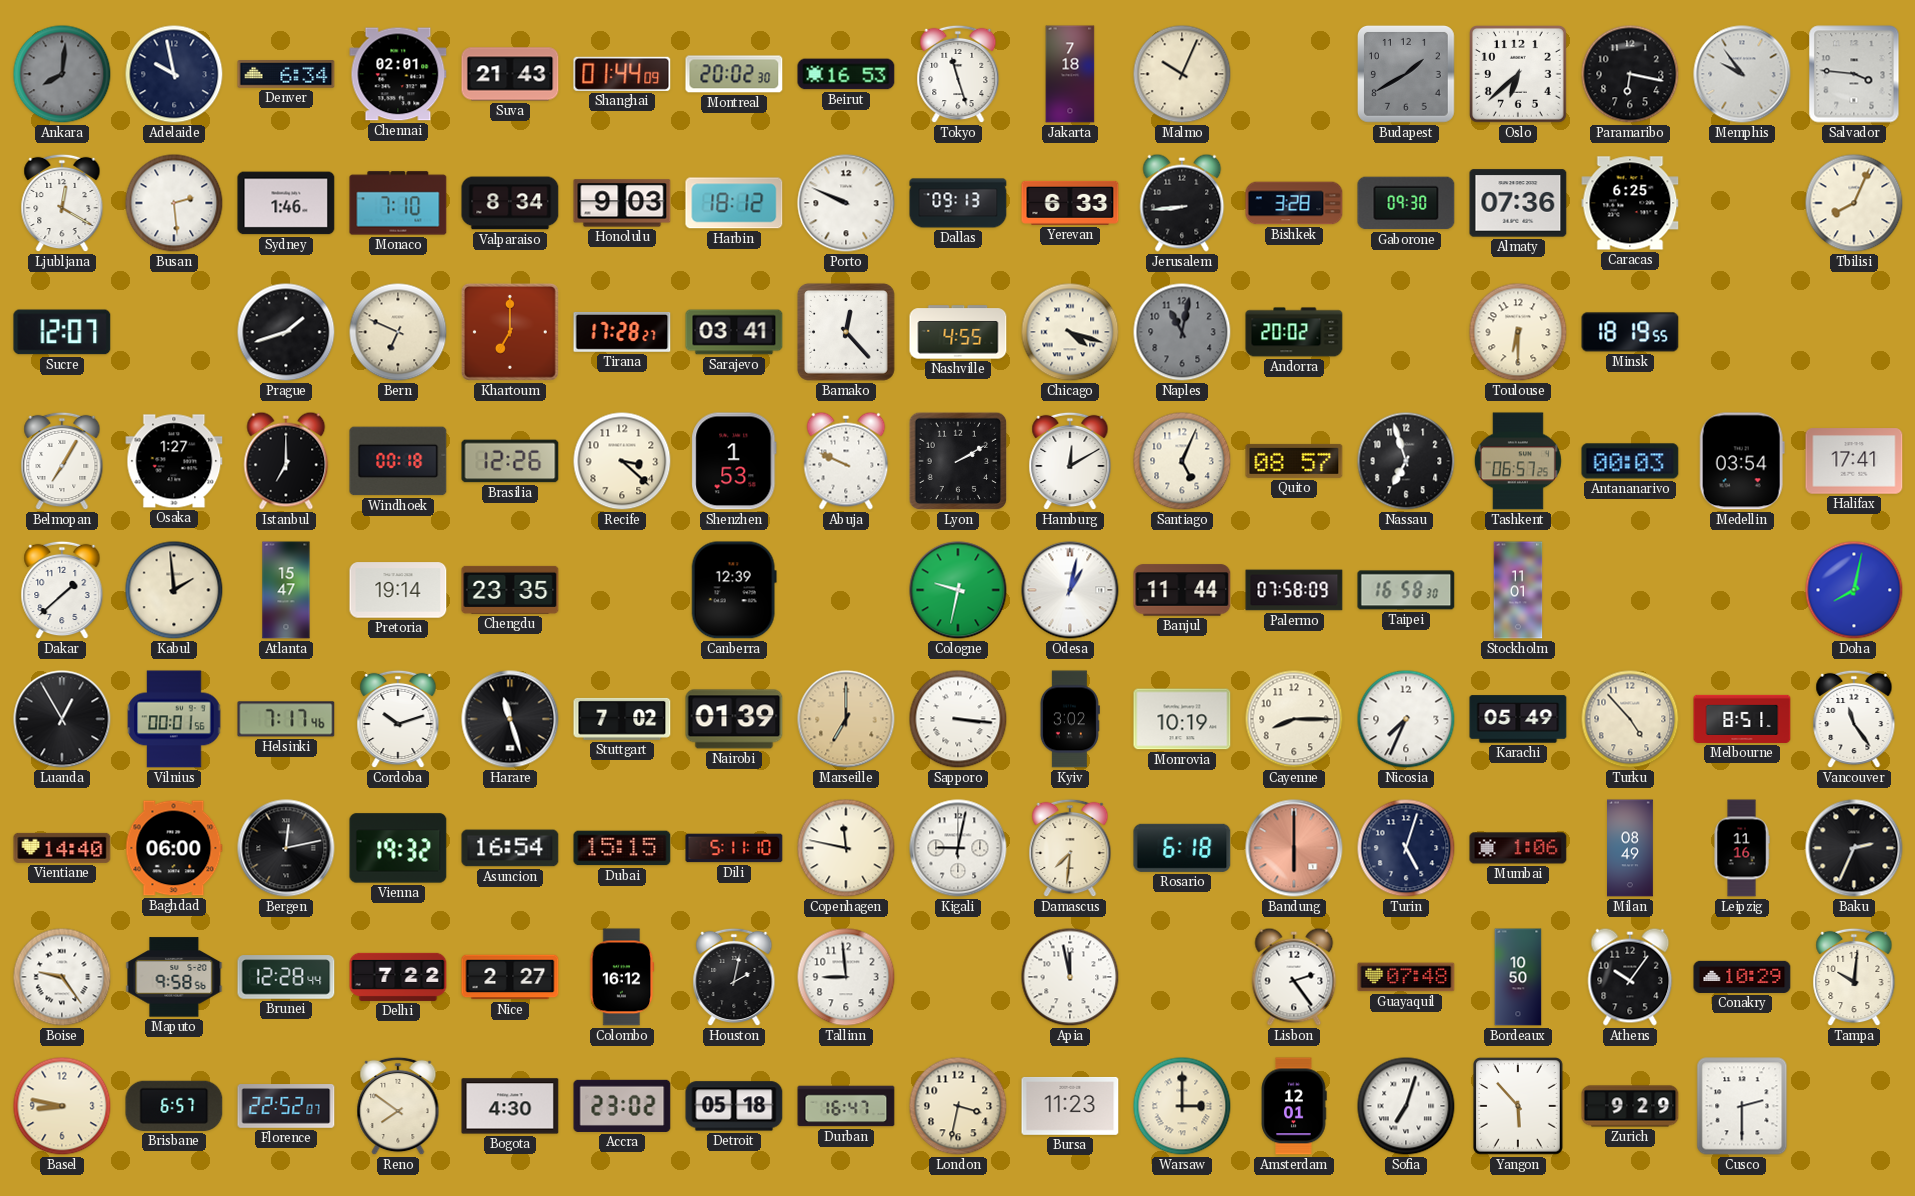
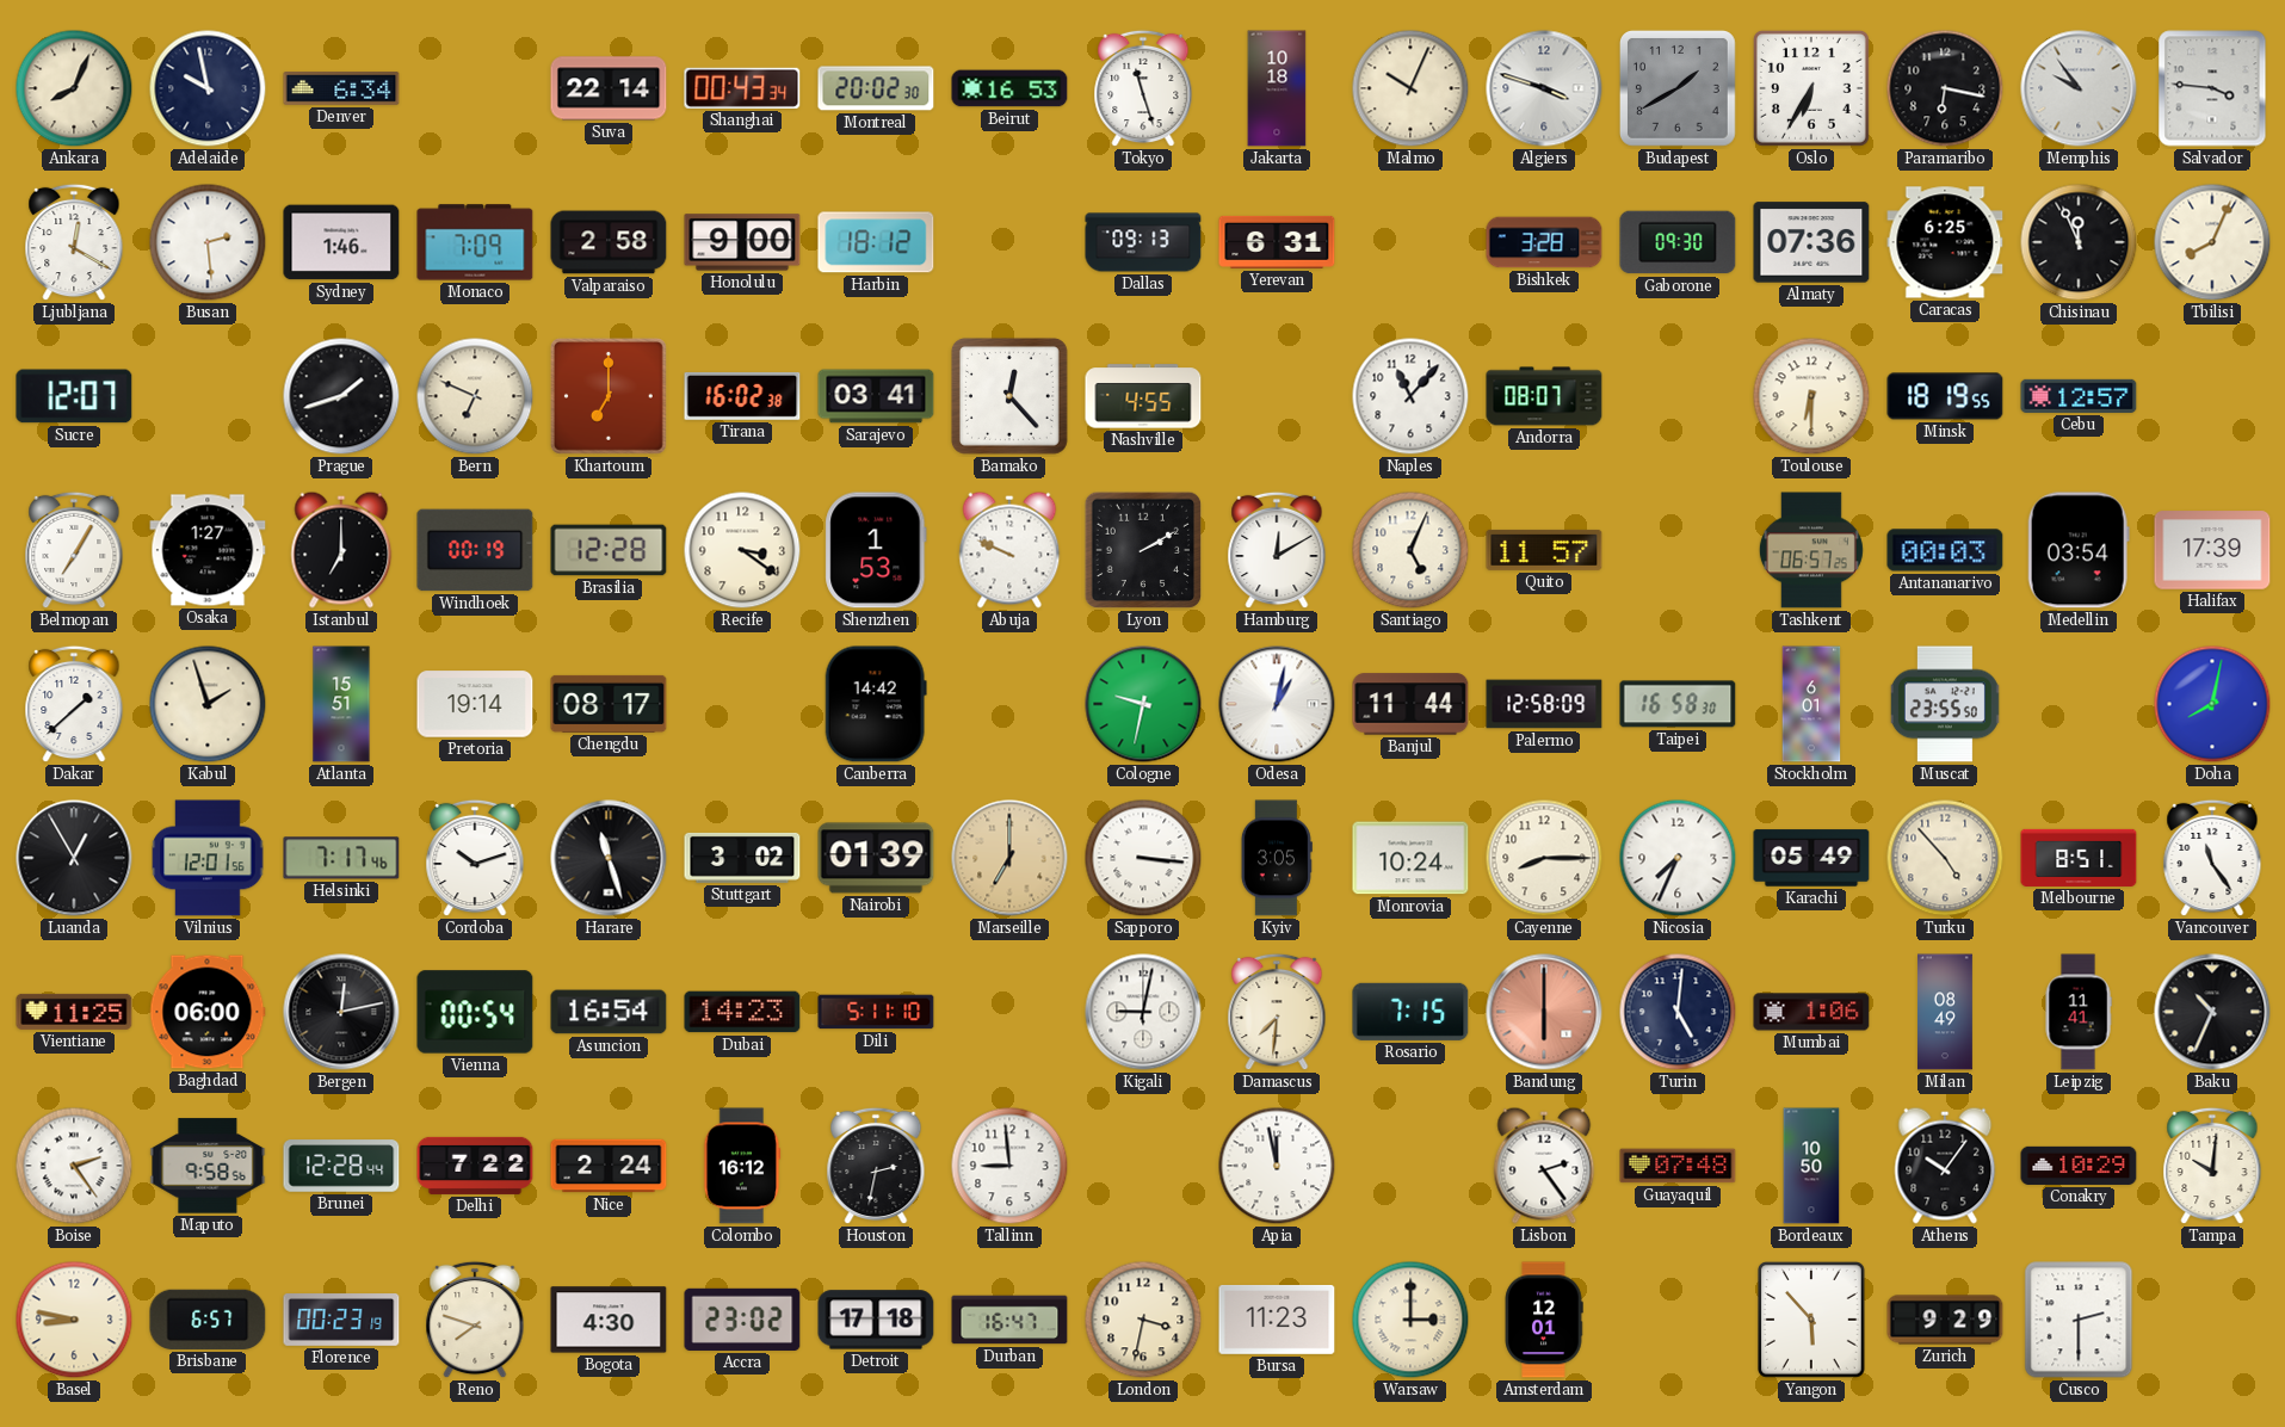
Ankara: 8:01 -> 8:04
Ankara dial: grey -> cream
Chennai: 02:01 -> none
Suva: 21:43 -> 22:14
Shanghai: 01:44 -> 00:43
Jakarta: 7:18 -> 10:18
Algiers: none -> 3:48
Oslo: 6:38 -> 6:35
Monaco: 7:10 -> 7:09
Valparaiso: 8:34 -> 2:58
Honolulu: 9:03 -> 9:00
Porto: 9:49 -> none
Yerevan: 6:33 -> 6:31
Jerusalem: 8:44 -> none
Chisinau: none -> 11:56
Tirana: 17:28 -> 16:02
Chicago: 4:18 -> none
Naples: 11:02 -> 11:07
Naples dial: grey -> white
Andorra: 20:02 -> 08:07
Cebu: none -> 12:57
Windhoek: 00:18 -> 00:19
Brasilia: 12:26 -> 12:28
Recife: 3:22 -> 3:21
Quito: 08:57 -> 11:57
Nassau: 6:57 -> none
Halifax: 17:41 -> 17:39
Kabul: 1:59 -> 1:57
Atlanta: 15:47 -> 15:51
Chengdu: 23:35 -> 08:17
Canberra: 12:39 -> 14:42
Palermo: 07:58 -> 12:58
Stockholm: 11:01 -> 6:01
Muscat: none -> 23:55
Vilnius: 00:01 -> 12:01
Stuttgart: 7:02 -> 3:02
Kyiv: 3:02 -> 3:05
Monrovia: 10:19 -> 10:24
Vientiane: 14:40 -> 11:25
Vienna: 19:32 -> 00:54
Dubai: 15:15 -> 14:23
Copenhagen: 11:47 -> none
Rosario: 6:18 -> 7:15
Turin: 5:03 -> 5:01
Leipzig: 11:16 -> 11:41
Baku: 2:34 -> 10:34
Boise: 9:24 -> 2:24
Nice: 2:27 -> 2:24
Houston: 2:02 -> 2:32
Florence: 22:52 -> 00:23
Reno: 7:51 -> 7:48
Detroit: 05:18 -> 17:18
Sofia: 7:03 -> none
